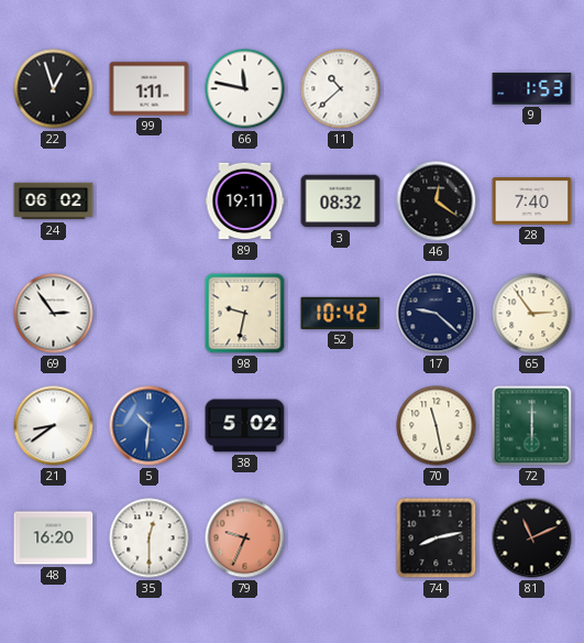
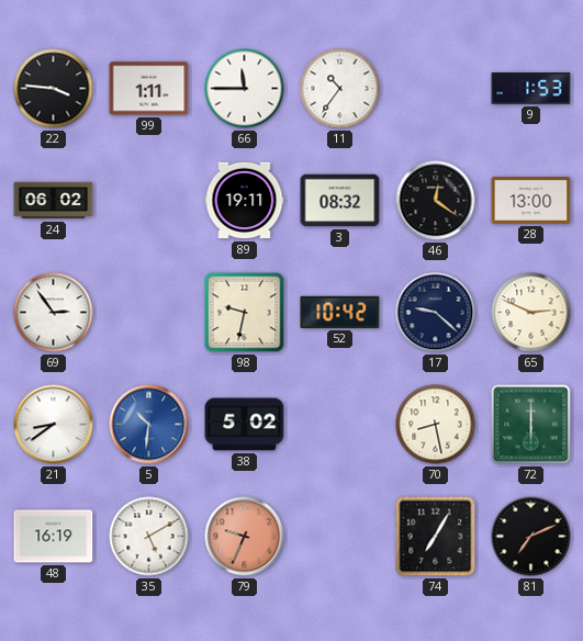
22: 12:57 -> 3:46
66: 11:47 -> 11:45
11: 10:38 -> 10:36
28: 7:40 -> 13:00
65: 2:54 -> 2:49
70: 11:28 -> 8:28
48: 16:20 -> 16:19
35: 12:30 -> 5:10
74: 8:13 -> 7:05
81: 11:11 -> 7:11
